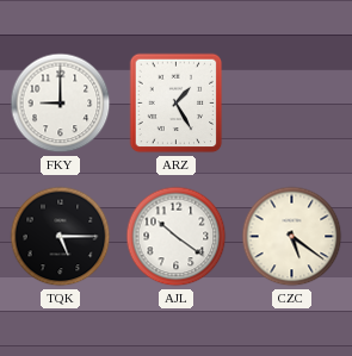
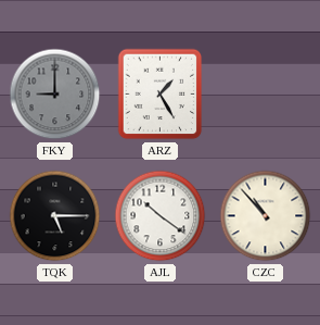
FKY dial: white -> grey
CZC: 5:21 -> 10:53
